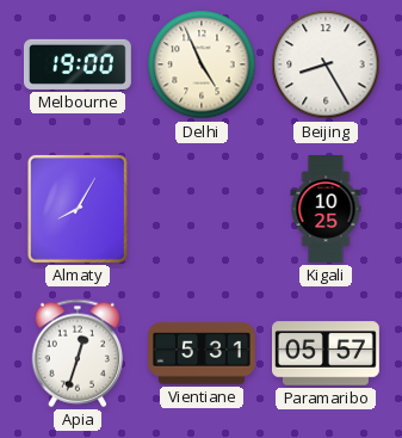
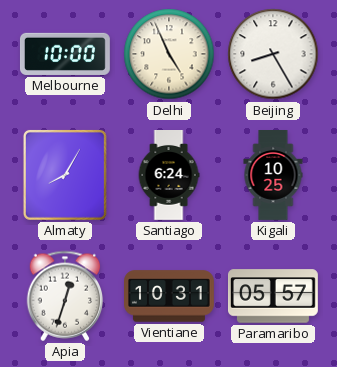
Melbourne: 19:00 -> 10:00
Santiago: none -> 6:24
Vientiane: 5:31 -> 10:31
